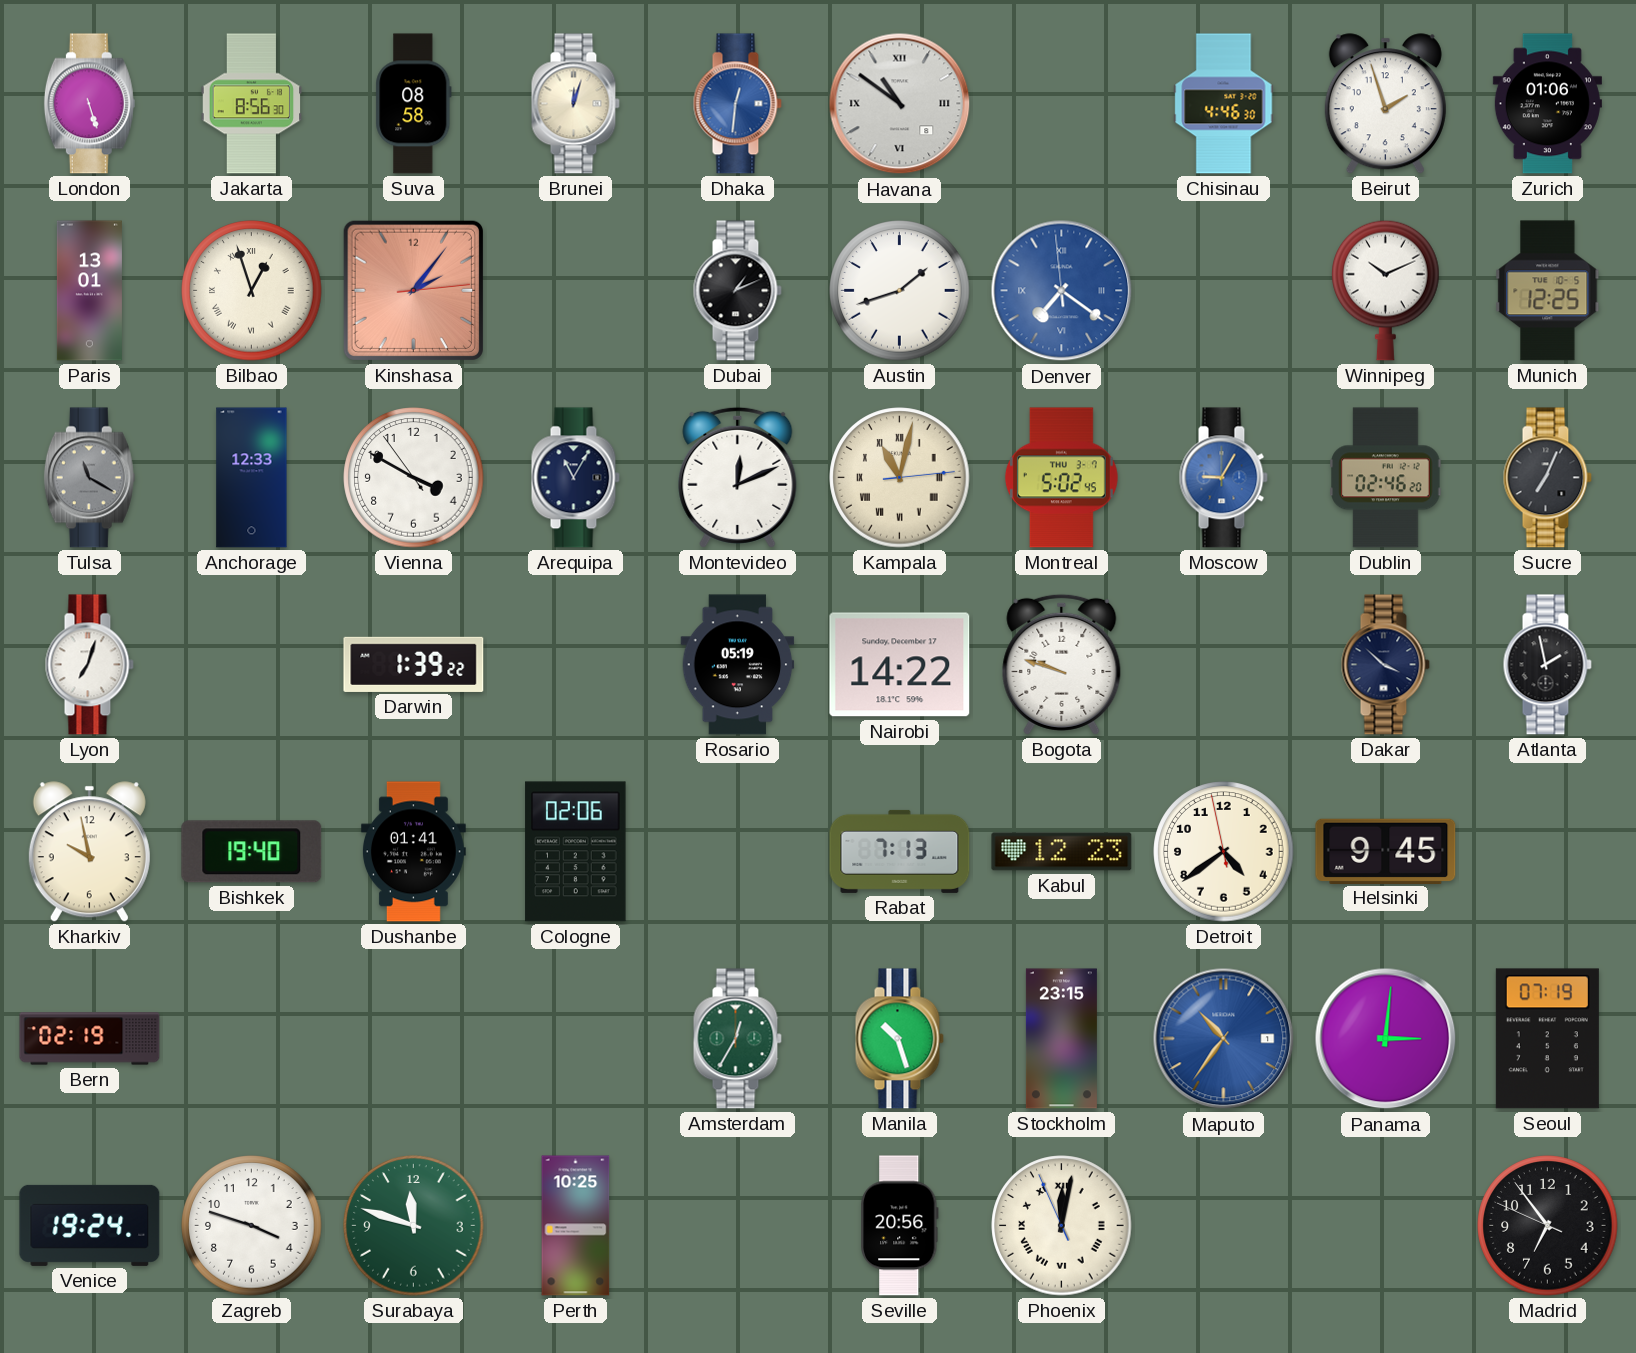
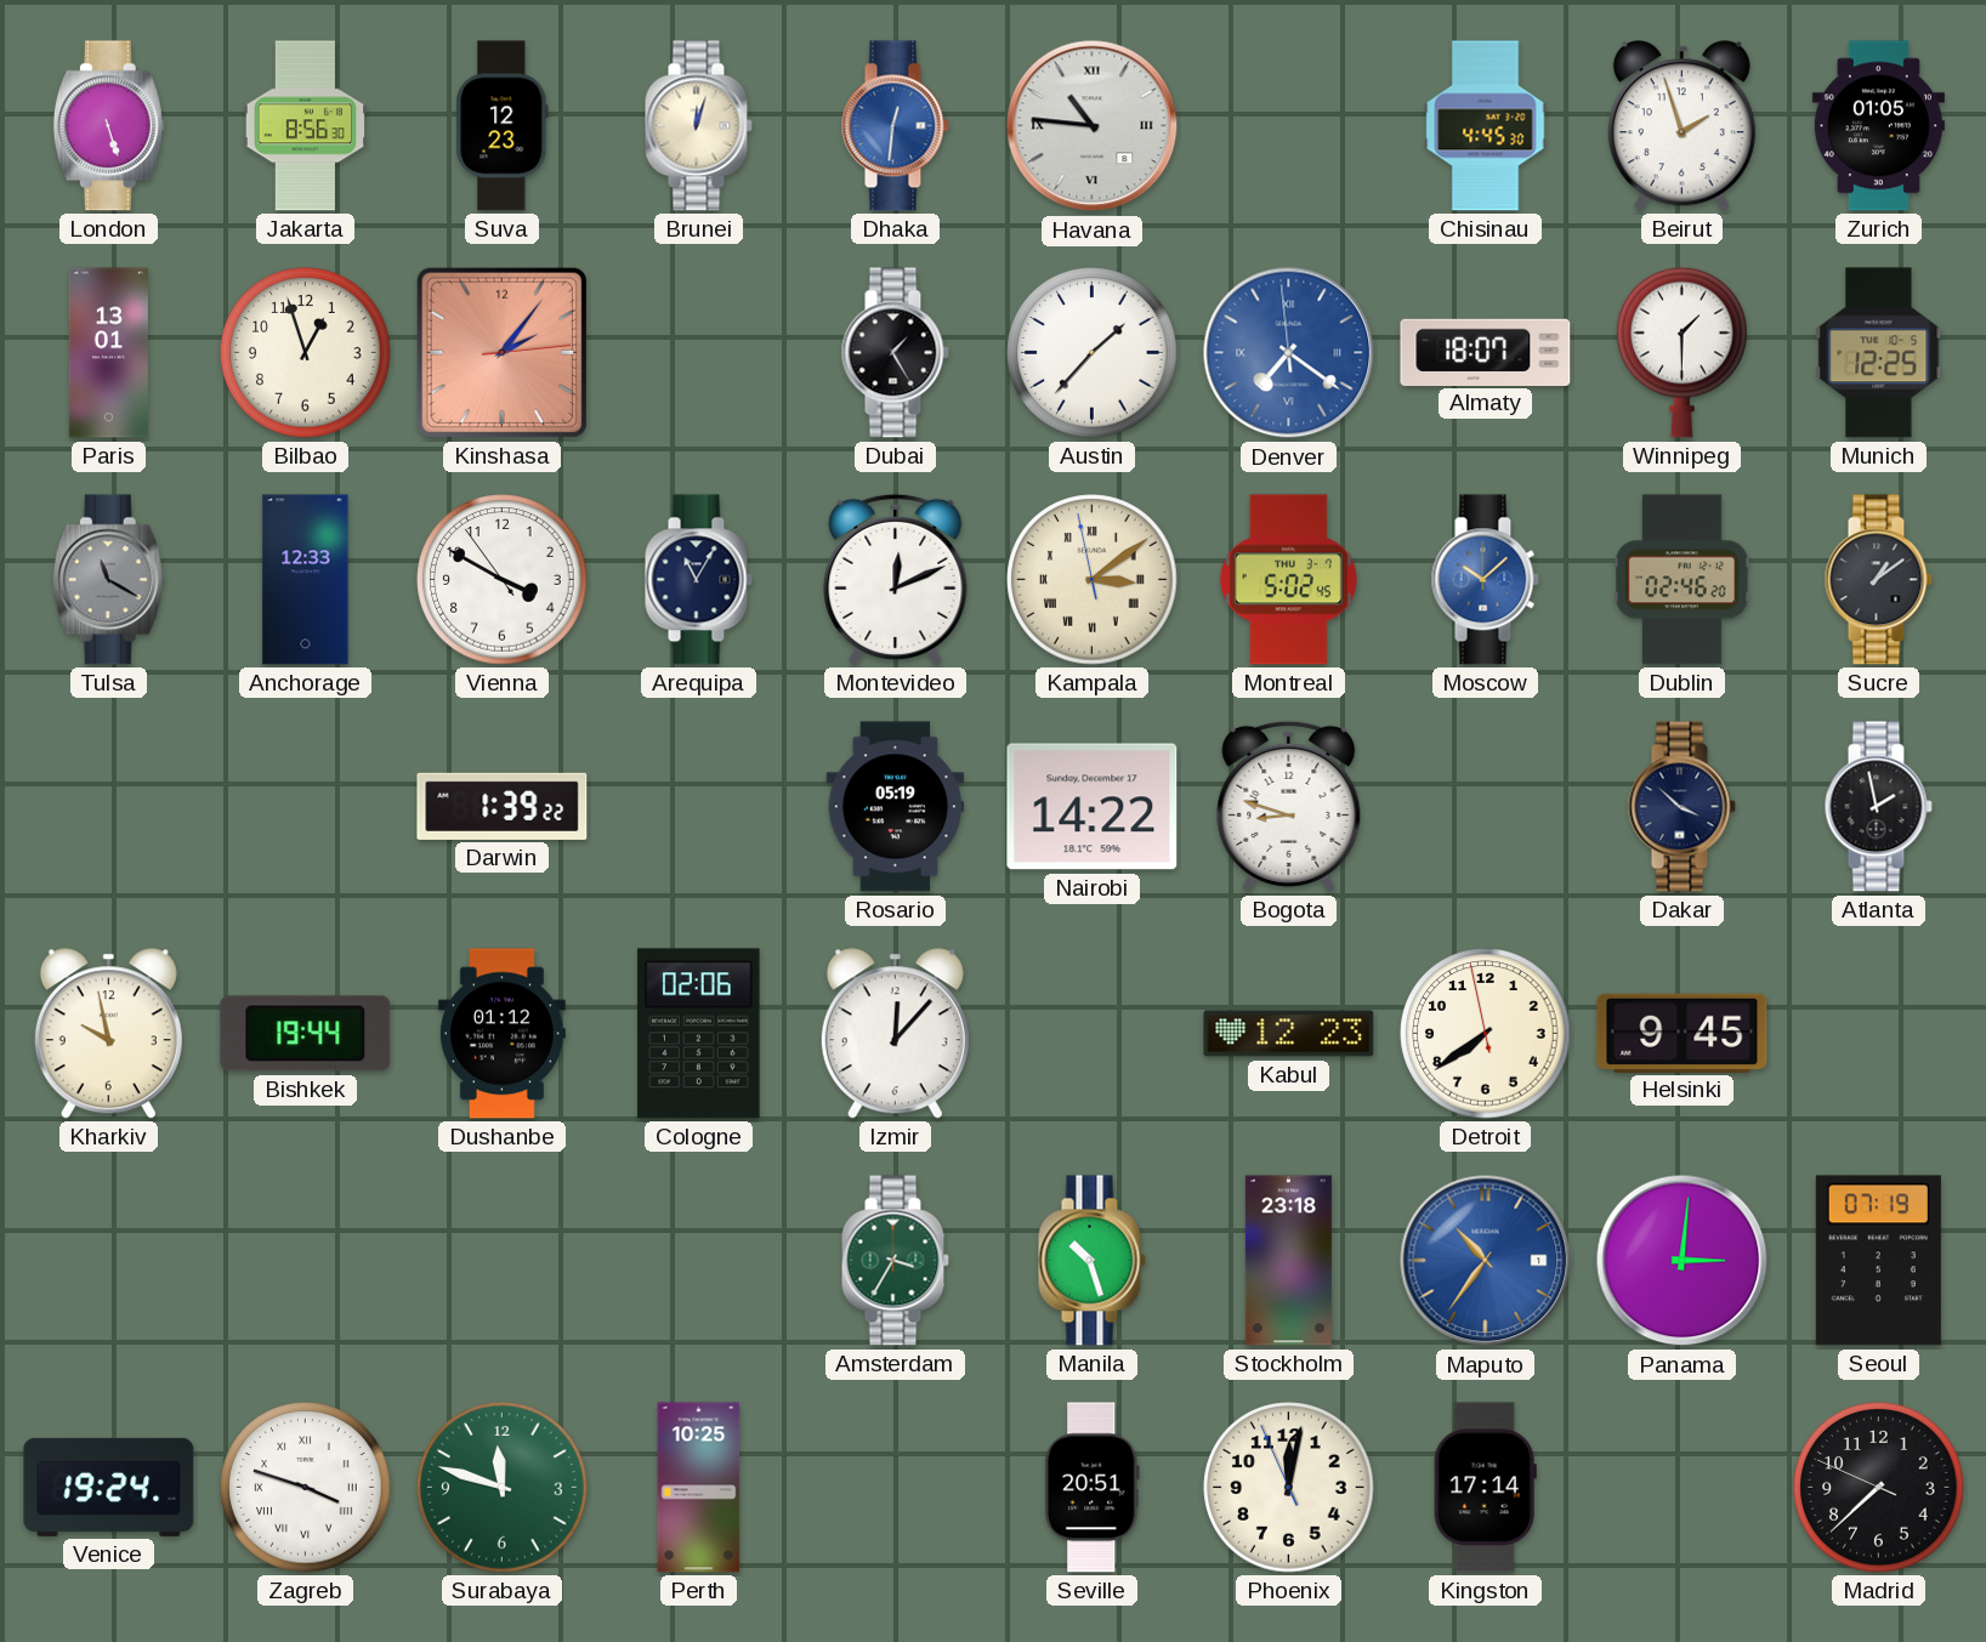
Suva: 08:58 -> 12:23
Havana: 10:51 -> 10:46
Chisinau: 4:46 -> 4:45
Zurich: 01:06 -> 01:05
Bilbao numerals: Roman -> Arabic
Dubai: 1:11 -> 1:25
Austin: 1:42 -> 1:37
Almaty: none -> 18:07
Winnipeg: 10:11 -> 1:30
Kampala: 11:02 -> 3:08
Moscow: 9:05 -> 10:08
Sucre: 7:04 -> 1:09
Lyon: 7:03 -> none
Bogota: 9:48 -> 8:48
Bishkek: 19:40 -> 19:44
Dushanbe: 01:41 -> 01:12
Izmir: none -> 12:07
Rabat: 7:13 -> none
Detroit: 4:38 -> 7:38
Bern: 02:19 -> none
Amsterdam: 12:35 -> 3:35
Stockholm: 23:15 -> 23:18
Zagreb numerals: Arabic -> Roman
Seville: 20:56 -> 20:51
Phoenix numerals: Roman -> Arabic
Kingston: none -> 17:14
Madrid: 6:53 -> 7:37
